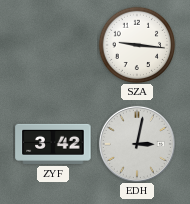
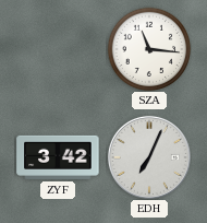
SZA: 9:16 -> 11:16
EDH: 3:02 -> 7:04
